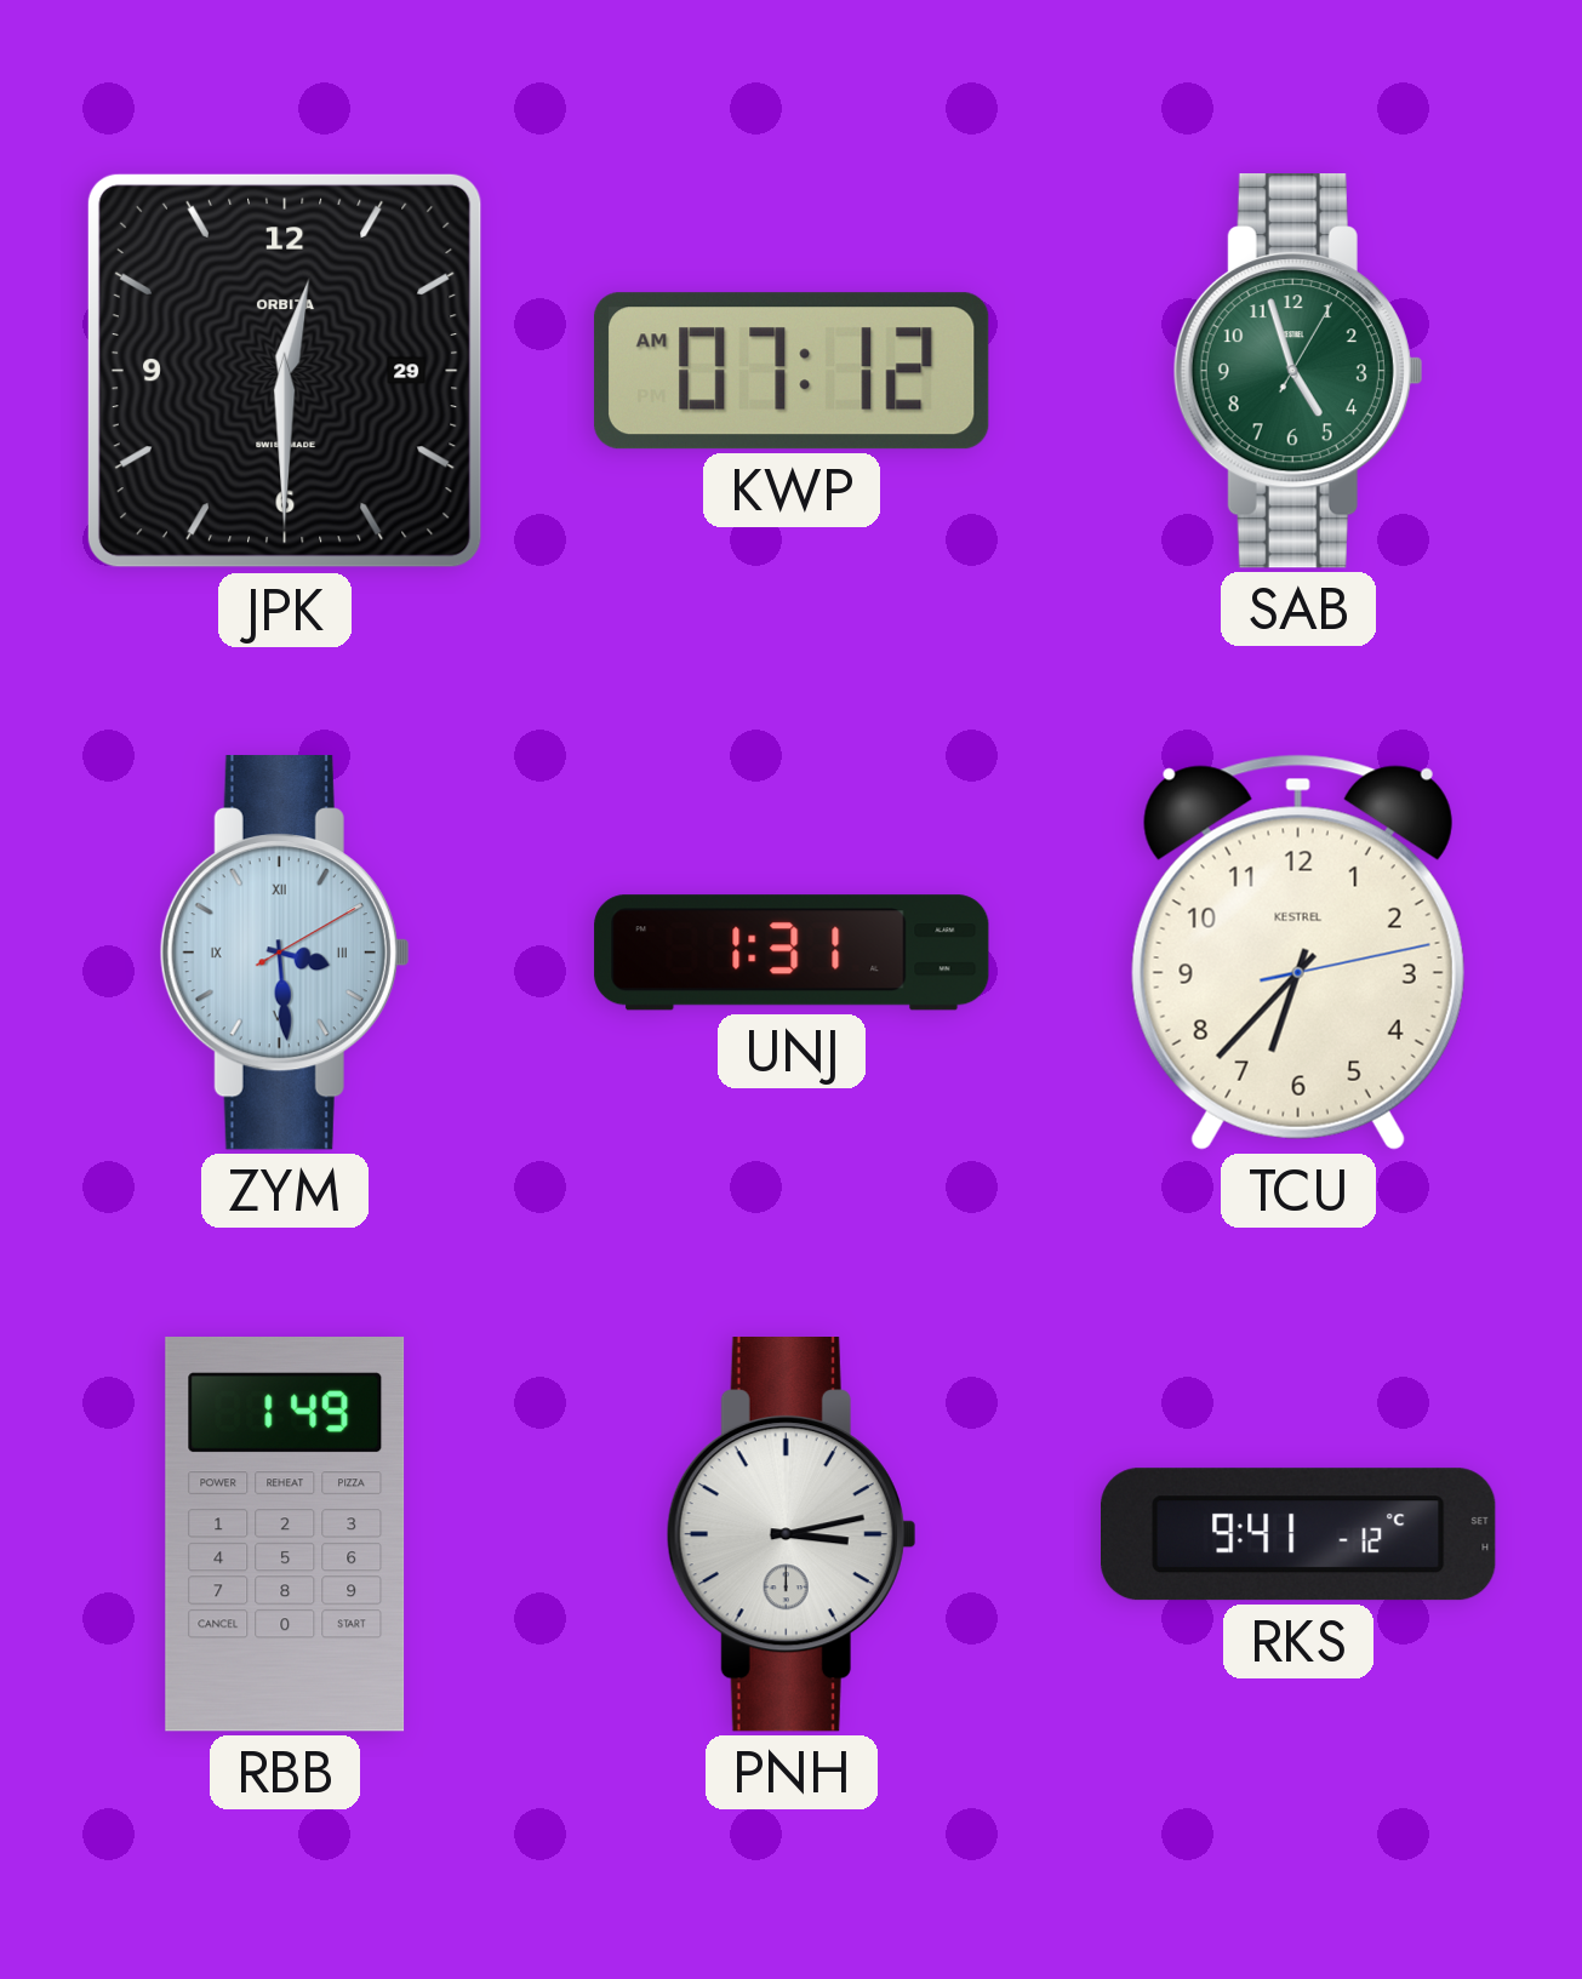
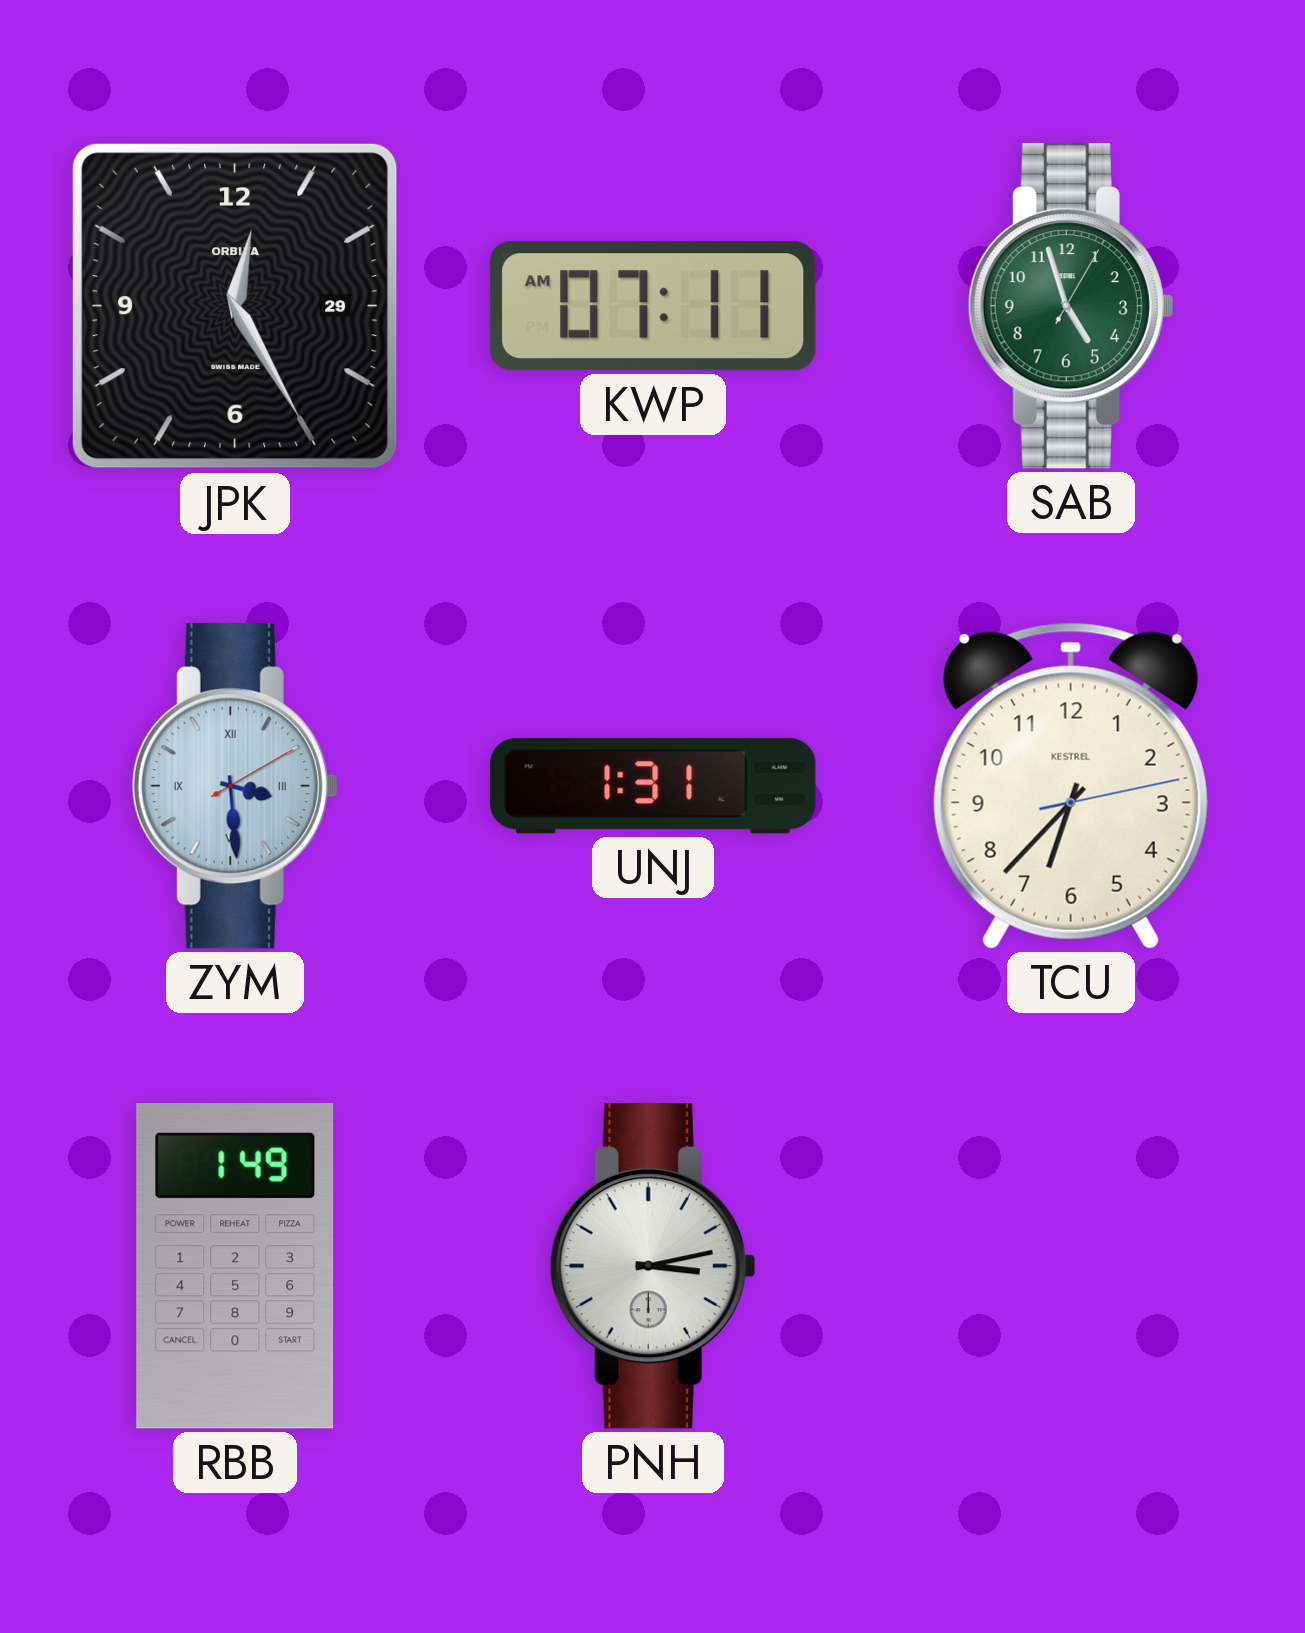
JPK: 12:30 -> 12:25
KWP: 07:12 -> 07:11
RKS: 9:41 -> none
